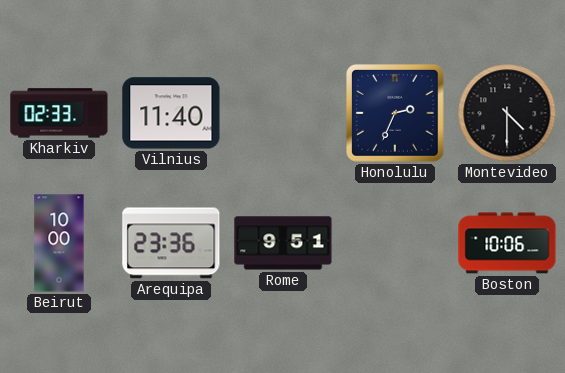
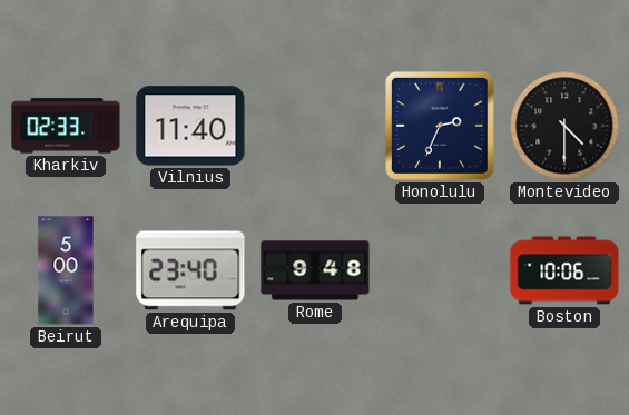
Beirut: 10:00 -> 5:00
Arequipa: 23:36 -> 23:40
Rome: 9:51 -> 9:48
